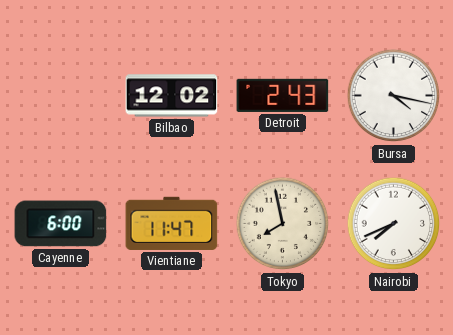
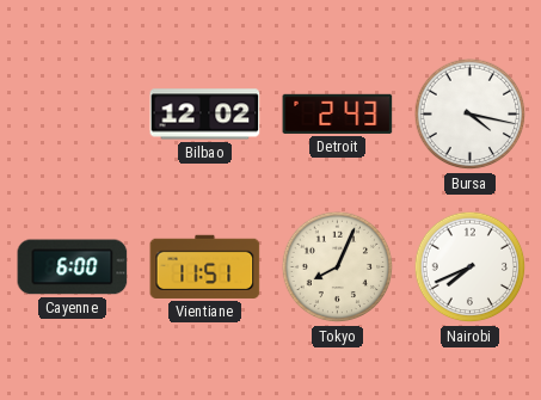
Vientiane: 11:47 -> 11:51
Tokyo: 7:58 -> 8:04
